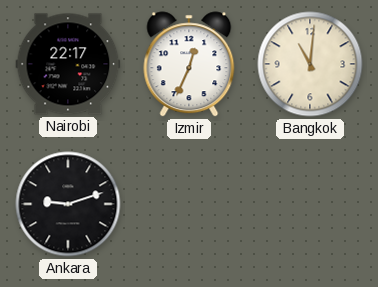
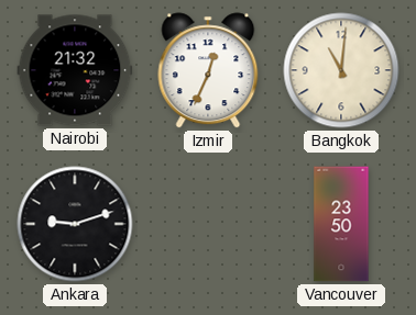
Nairobi: 22:17 -> 21:32
Vancouver: none -> 23:50
